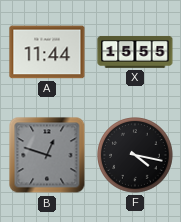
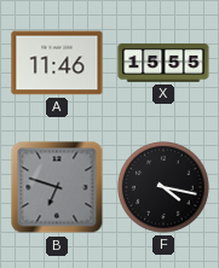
A: 11:44 -> 11:46
B: 12:48 -> 6:48
